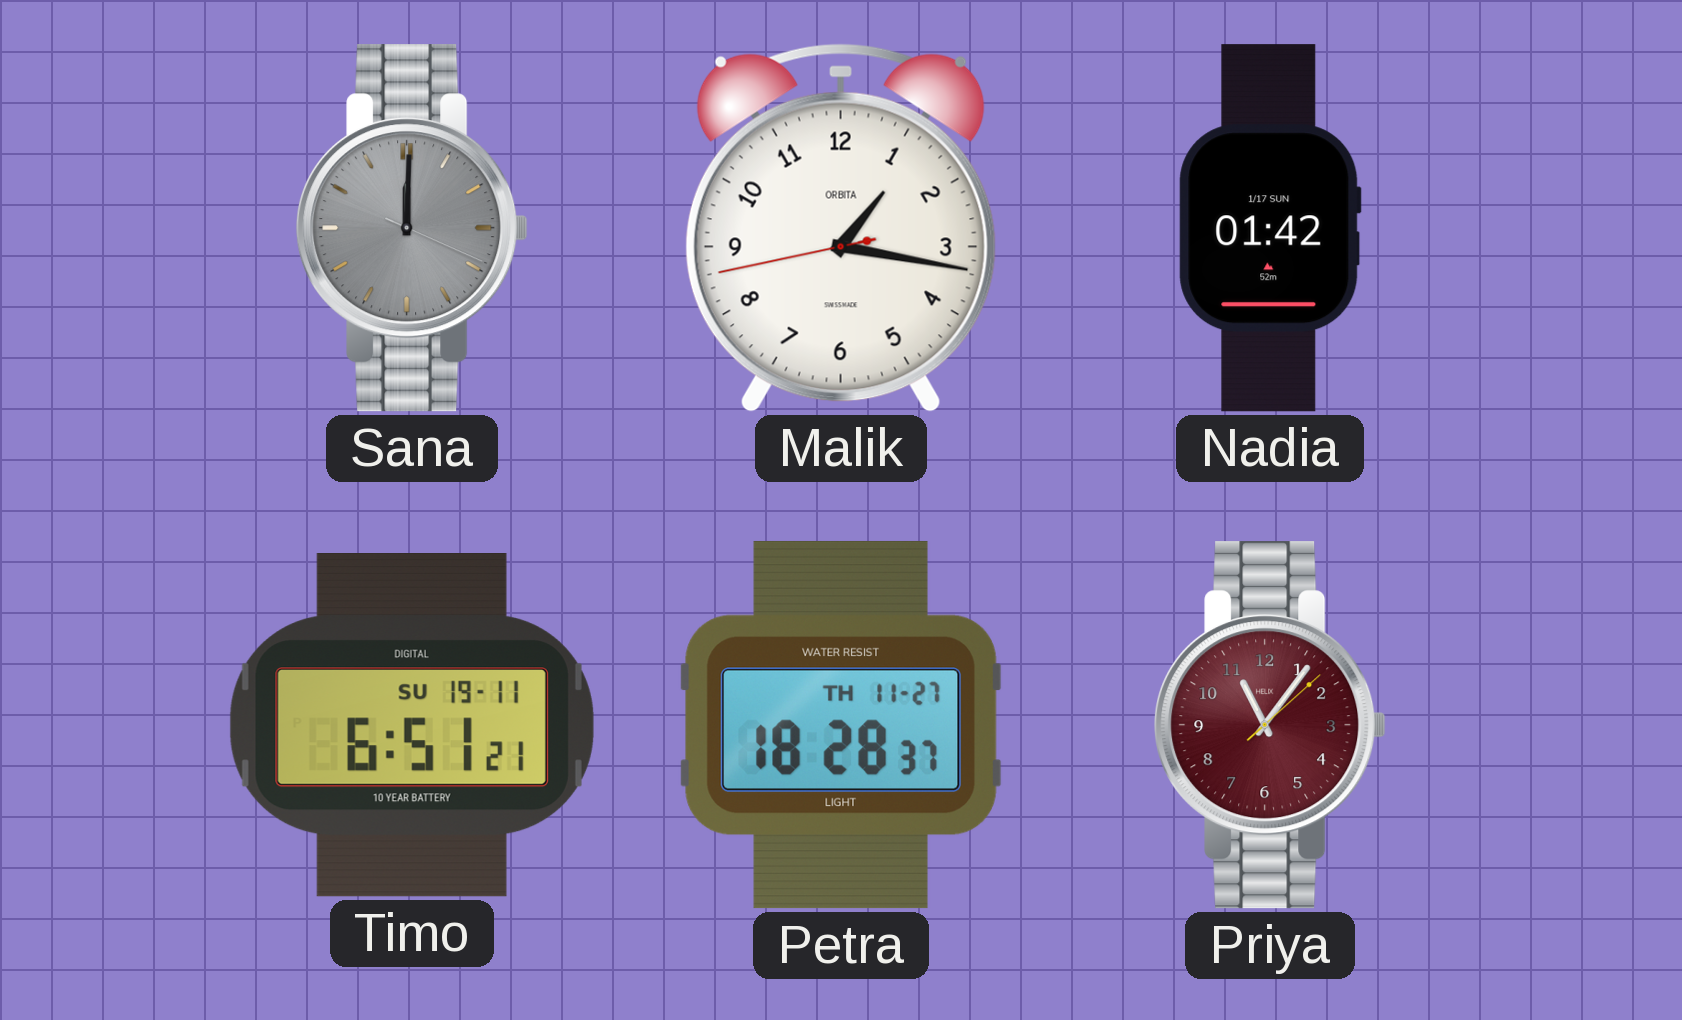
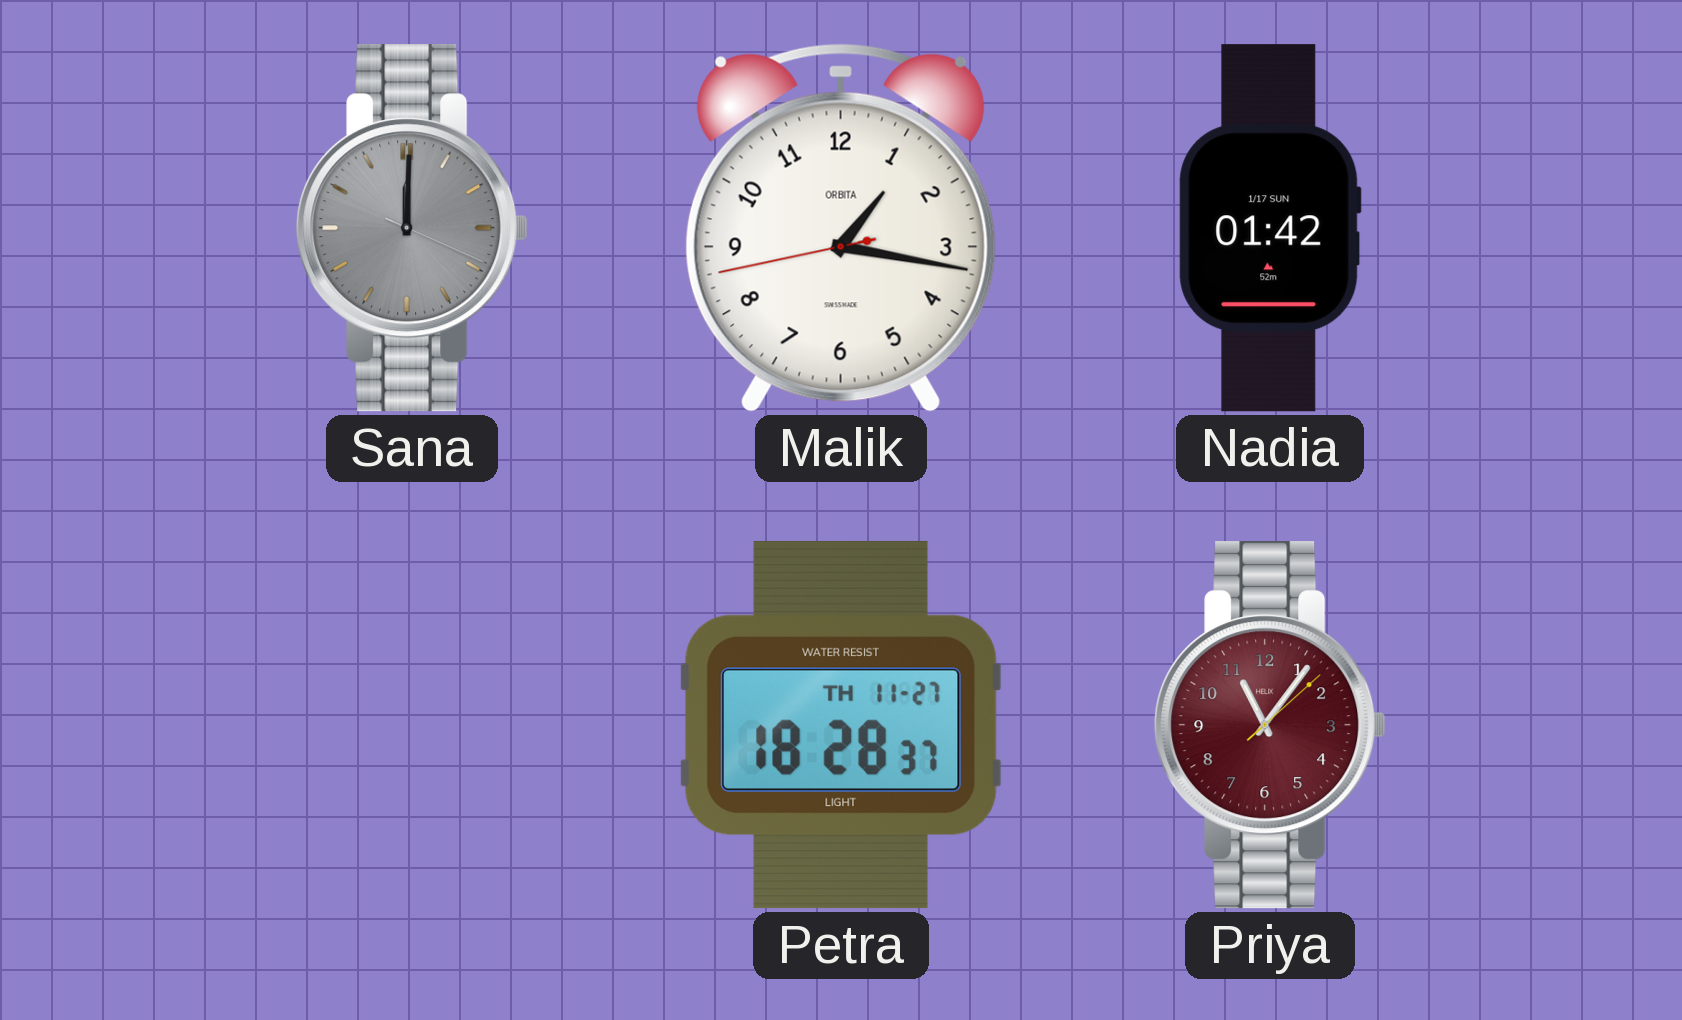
Timo: 6:51 -> none
